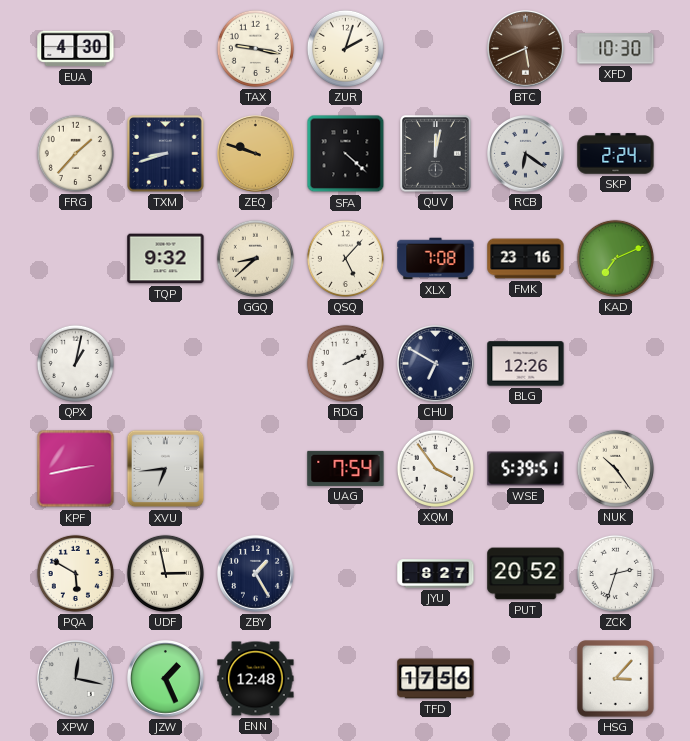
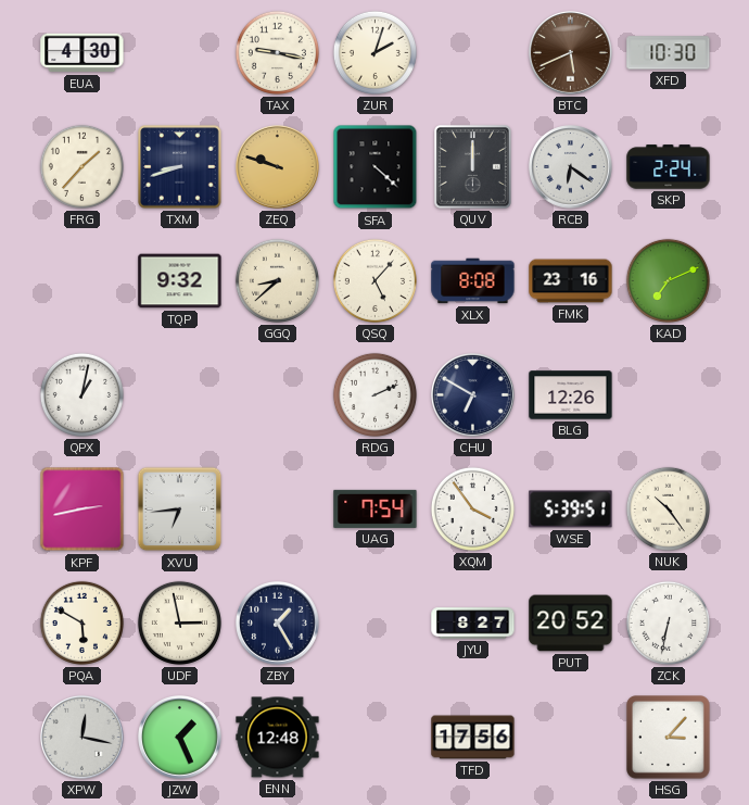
QUV: 12:02 -> 12:00
XLX: 7:08 -> 8:08
ZCK: 2:33 -> 6:32
